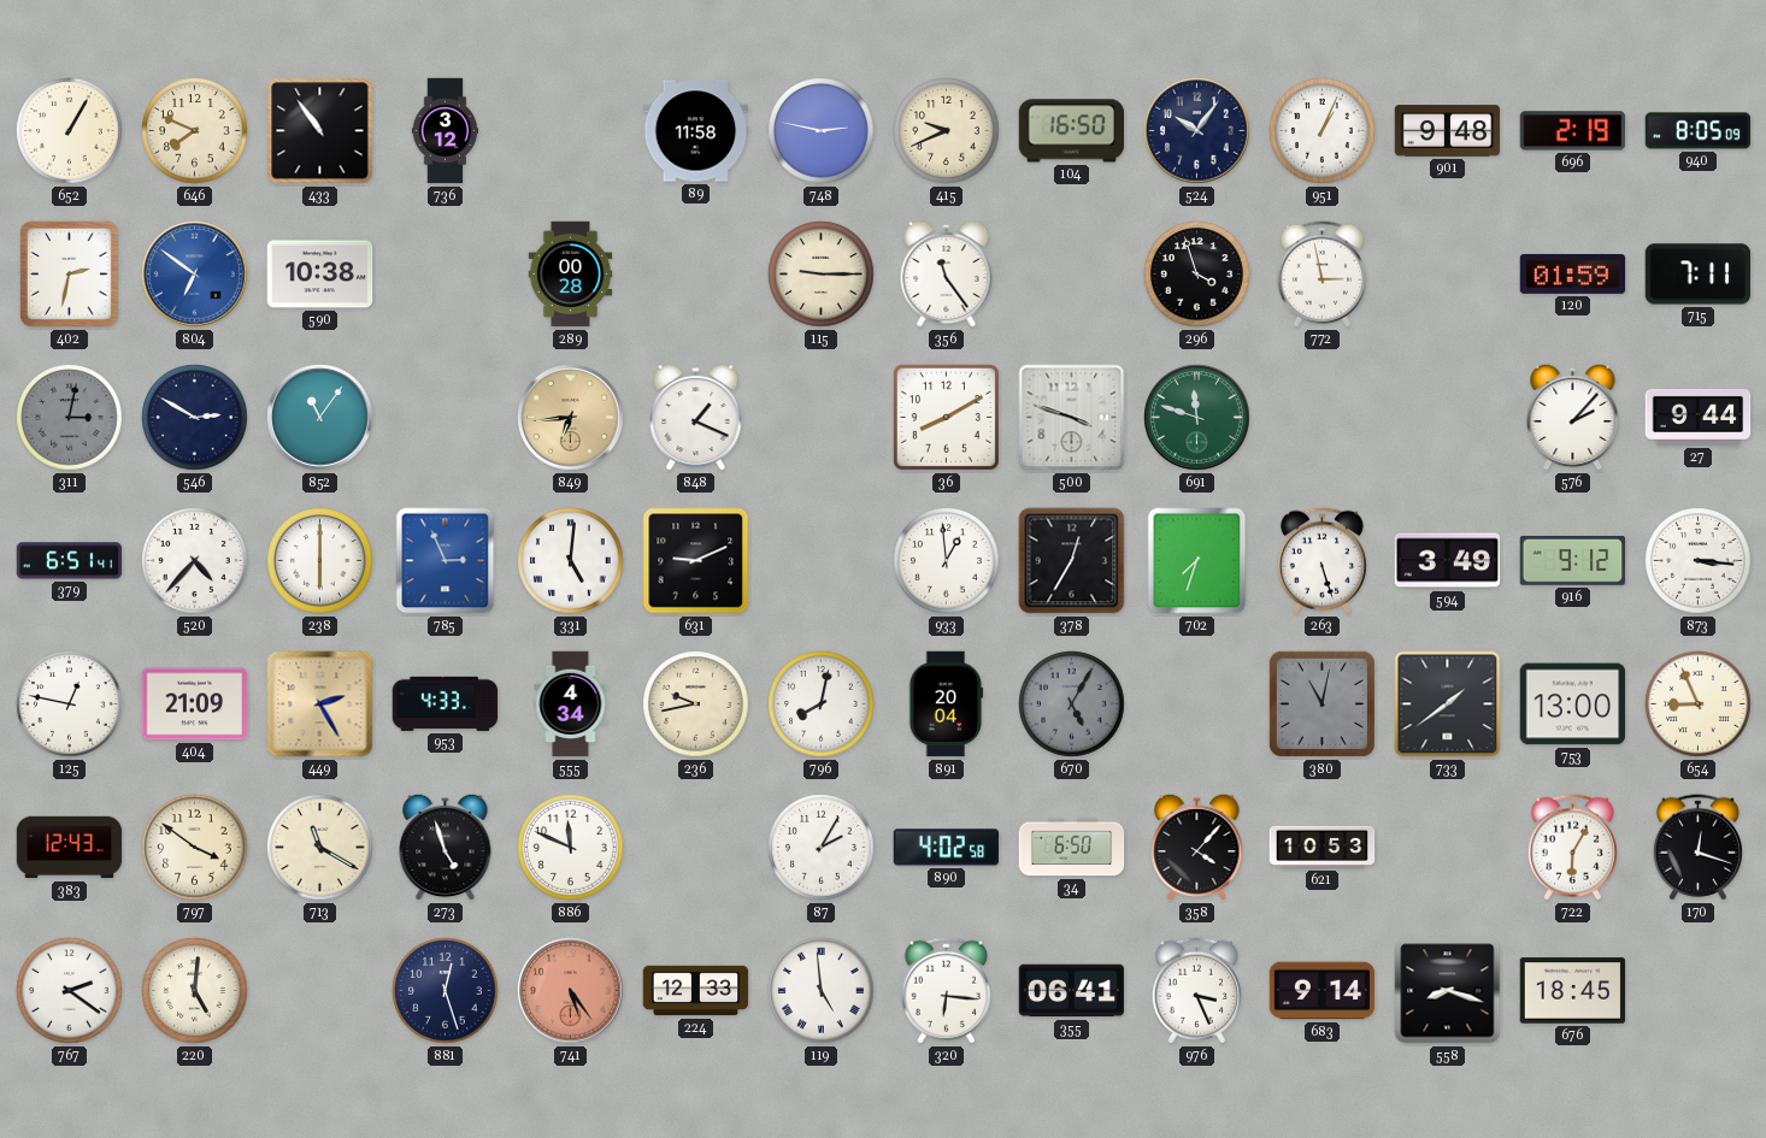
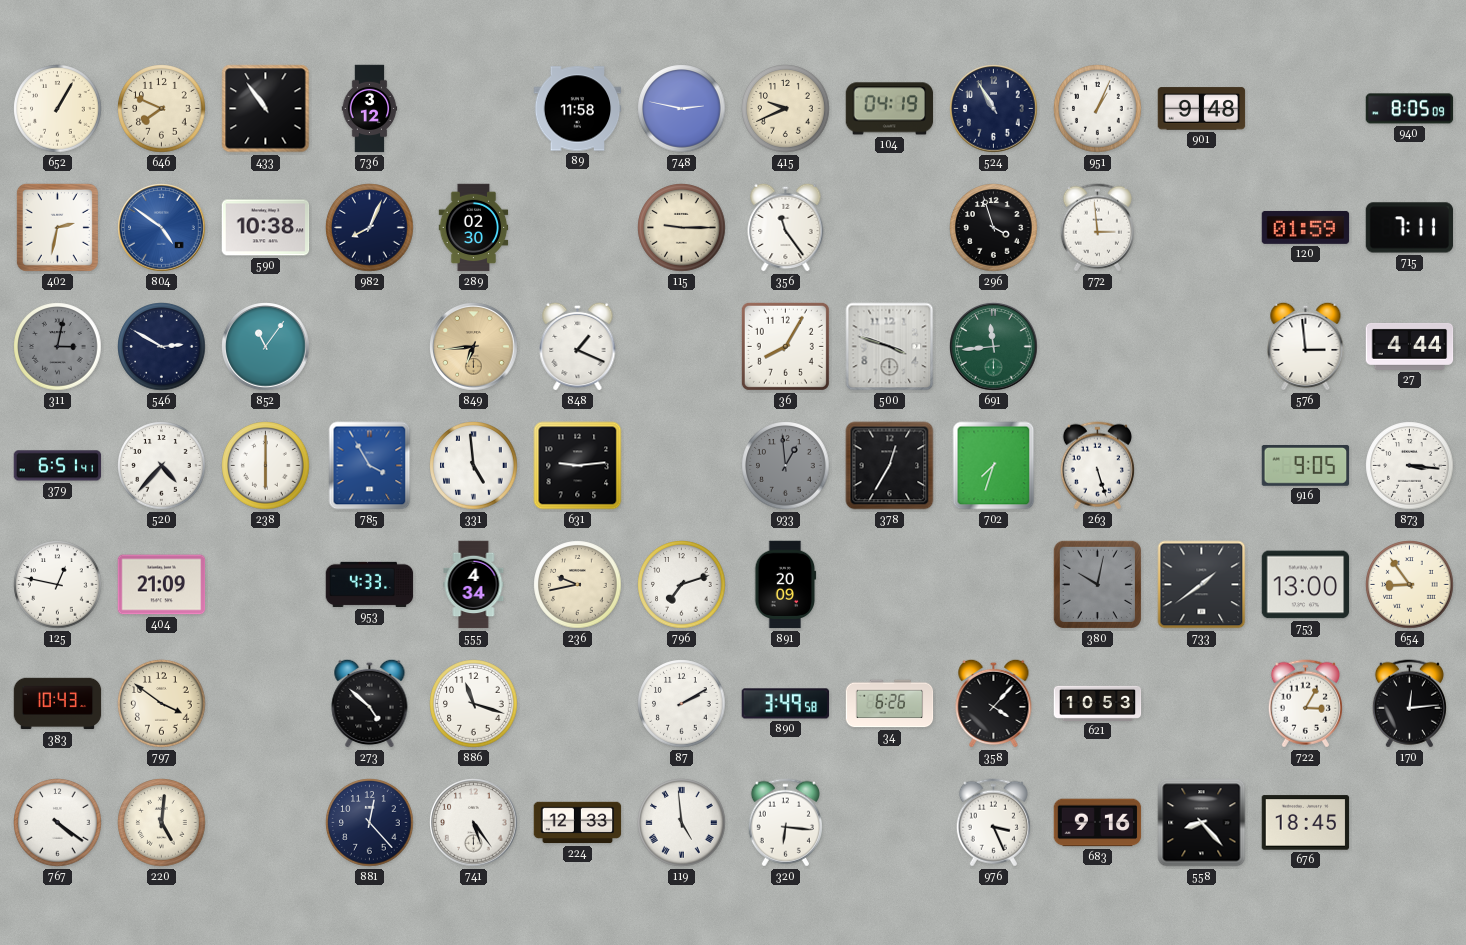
104: 16:50 -> 04:19
524: 10:06 -> 10:55
696: 2:19 -> none
804: 6:51 -> 4:51
982: none -> 8:04
289: 00:28 -> 02:30
772: 2:58 -> 2:59
36: 8:10 -> 8:05
691: 11:48 -> 11:44
576: 2:07 -> 2:59
27: 9:44 -> 4:44
785: 2:56 -> 3:55
331: 5:01 -> 4:59
631: 9:11 -> 9:14
933 dial: white -> grey
594: 3:49 -> none
916: 9:12 -> 9:05
449: 2:25 -> none
796: 8:02 -> 7:12
891: 20:04 -> 20:09
670: 5:05 -> none
380: 11:02 -> 10:02
654: 8:56 -> 8:54
383: 12:43 -> 10:43
713: 11:20 -> none
273: 4:57 -> 4:52
886: 11:49 -> 11:18
87: 2:05 -> 2:10
890: 4:02 -> 3:49
34: 6:50 -> 6:26
722: 6:05 -> 3:05
170: 12:18 -> 12:14
767: 2:21 -> 4:21
881: 12:27 -> 12:23
741 dial: salmon -> white
355: 06:41 -> none
683: 9:14 -> 9:16
558: 8:18 -> 8:23
